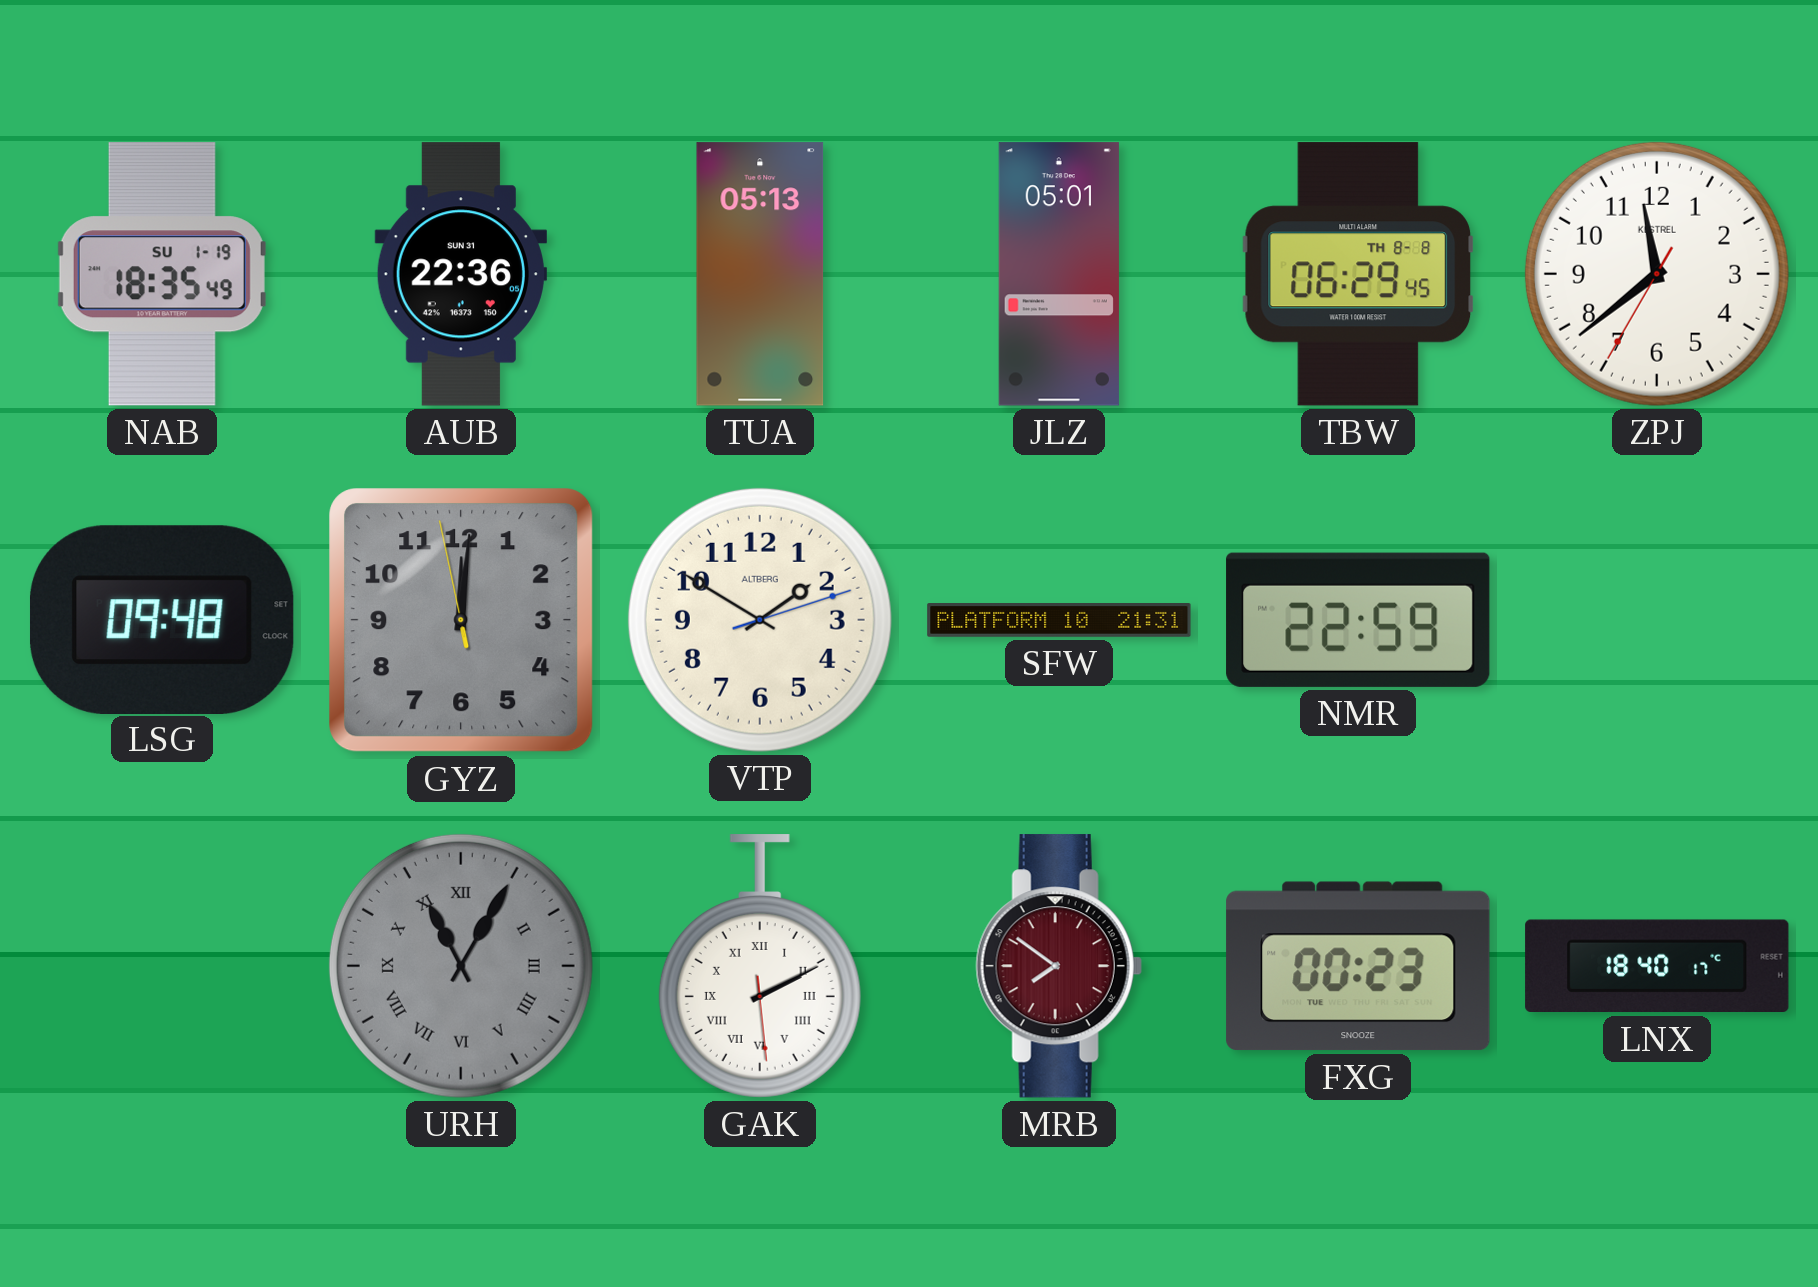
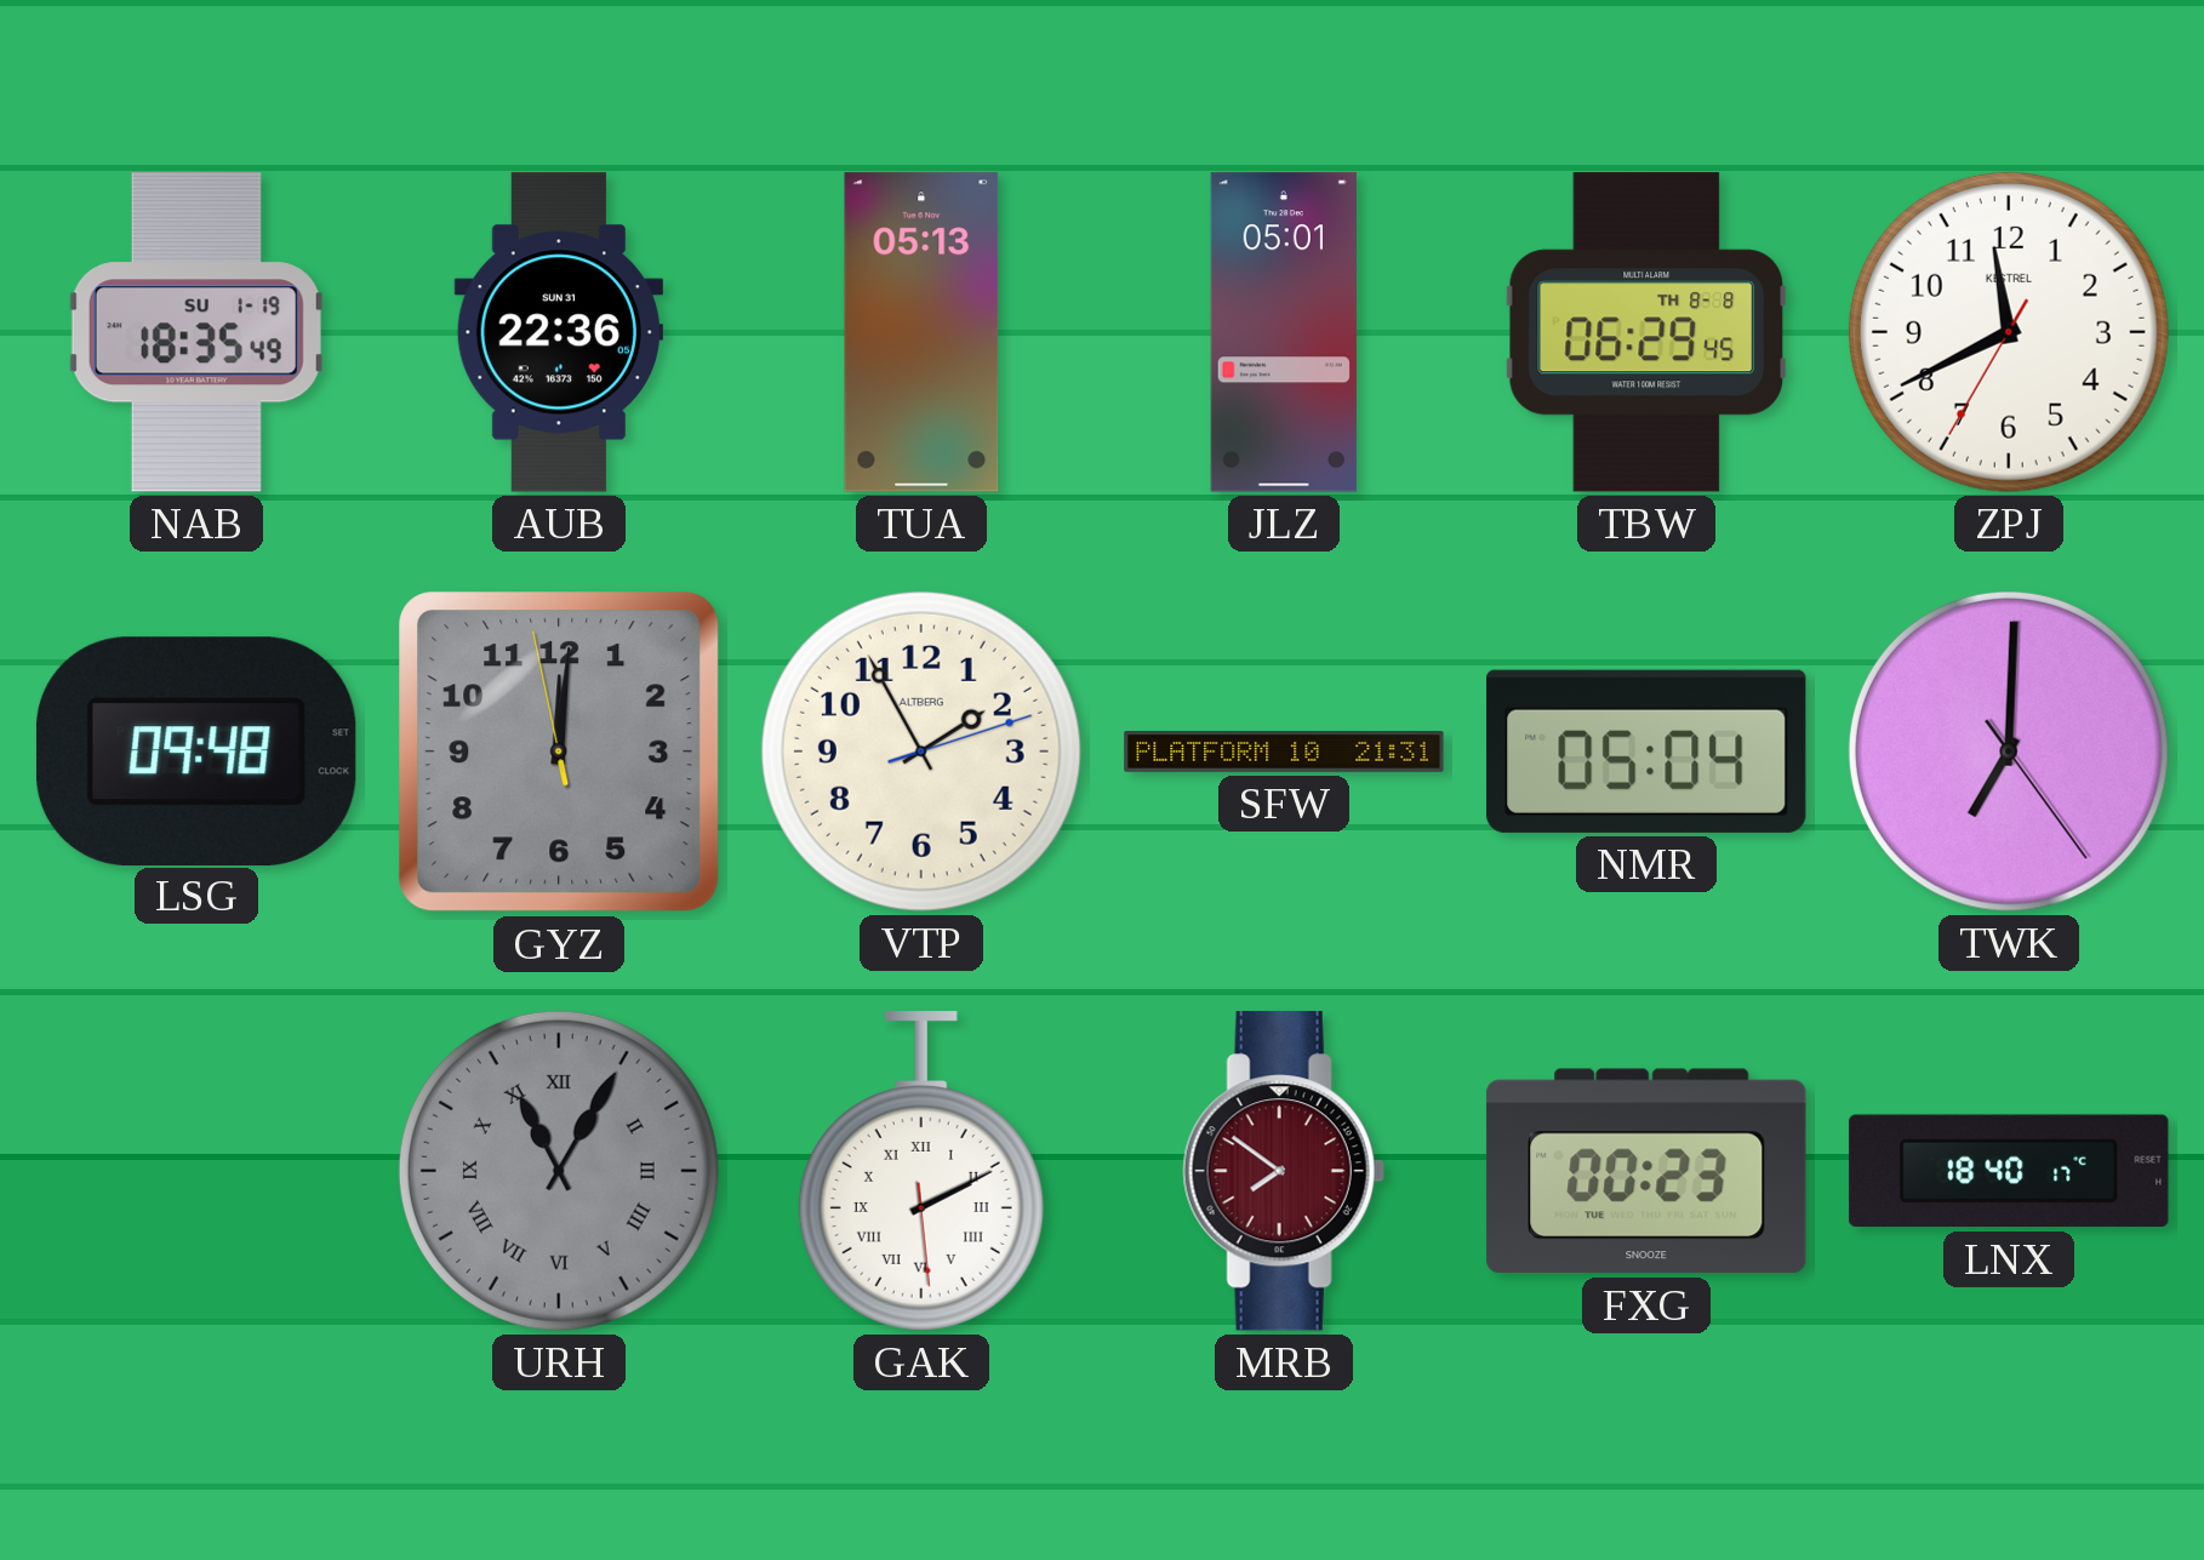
ZPJ: 11:38 -> 11:40
VTP: 1:50 -> 1:55
NMR: 22:59 -> 05:04
TWK: none -> 7:00
